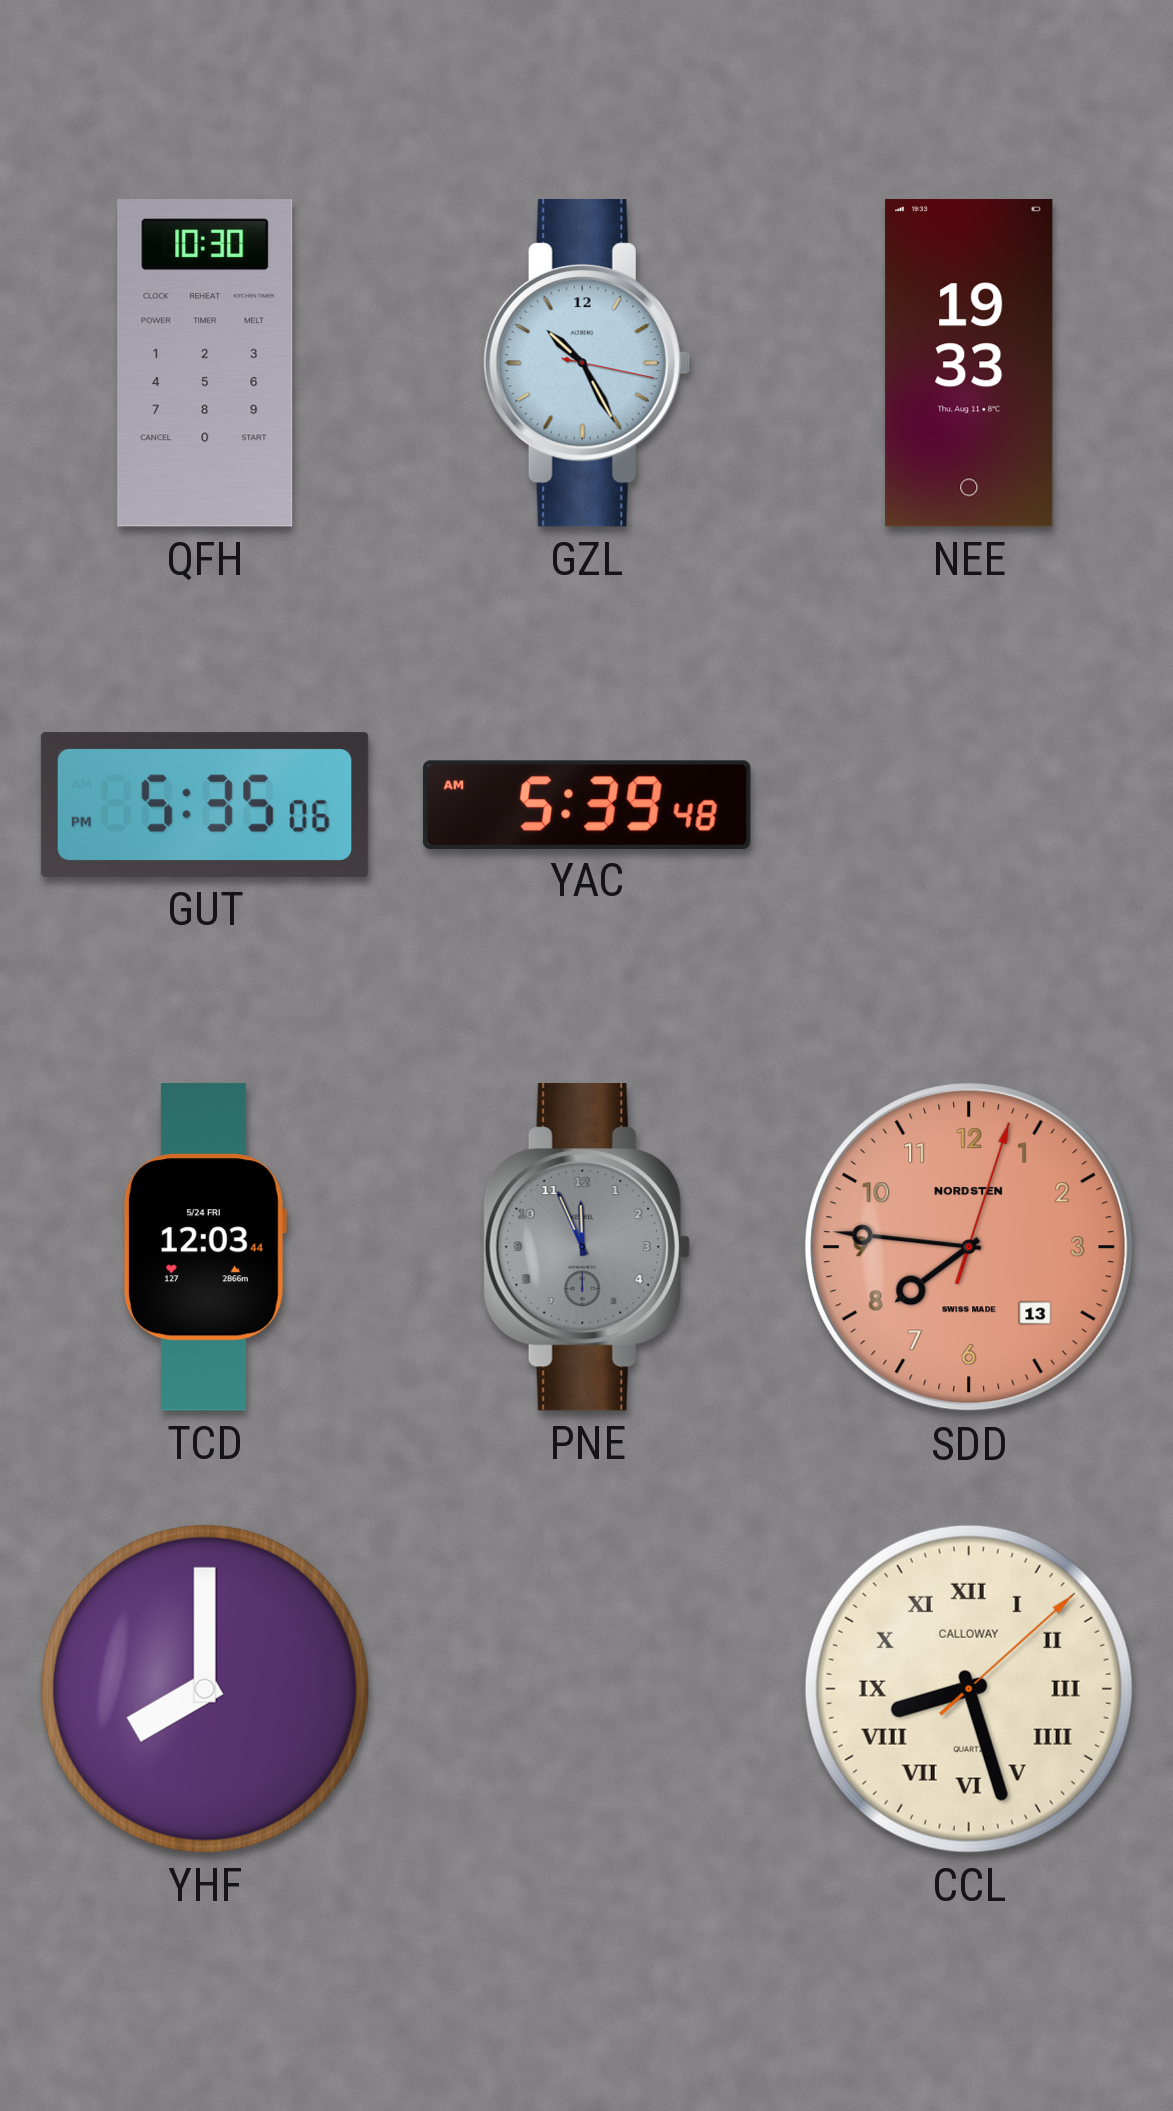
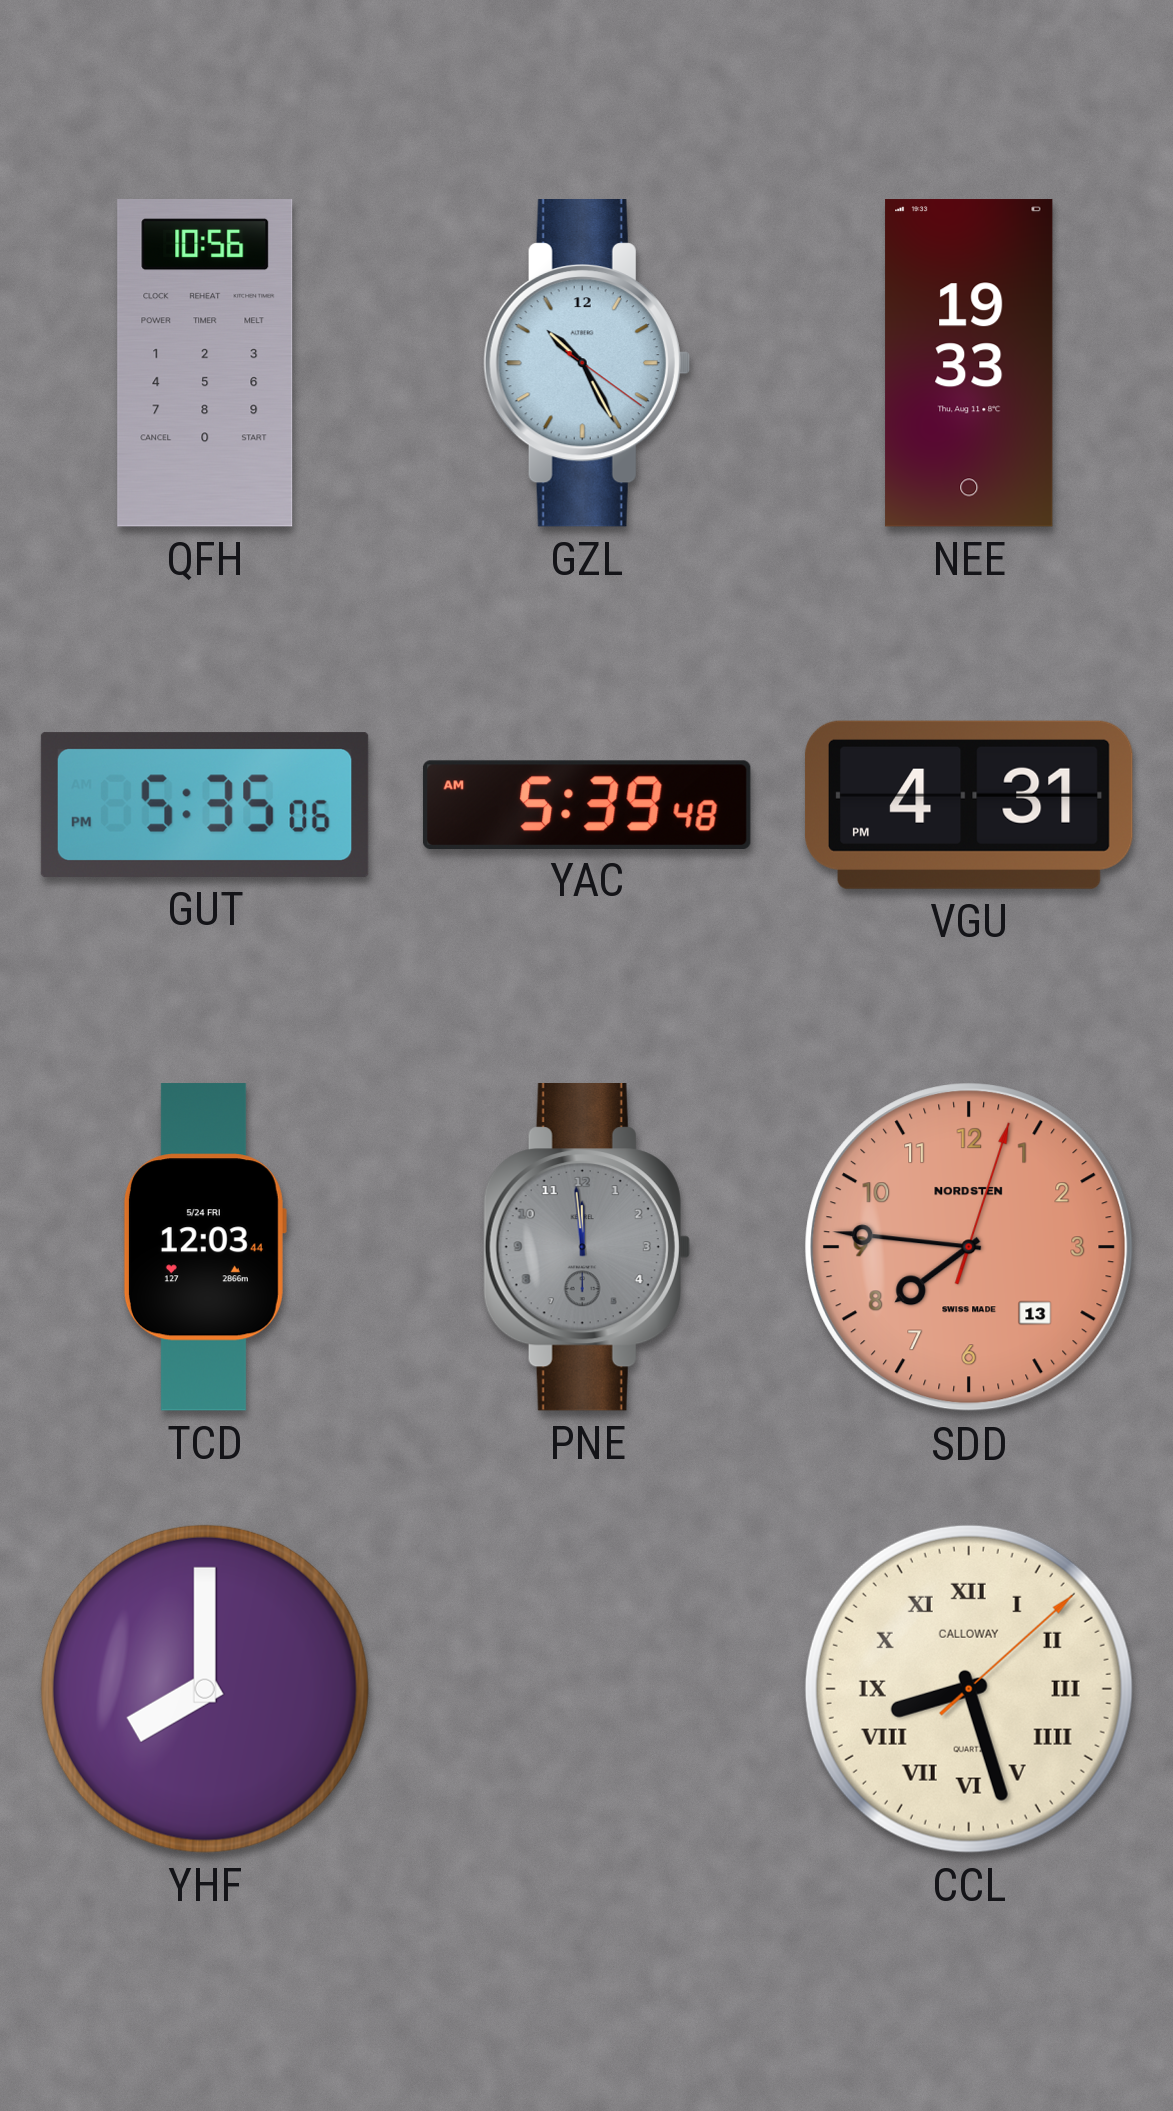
QFH: 10:30 -> 10:56
GZL: 10:25:17 -> 10:25:21
VGU: none -> 4:31
PNE: 11:56 -> 11:59
